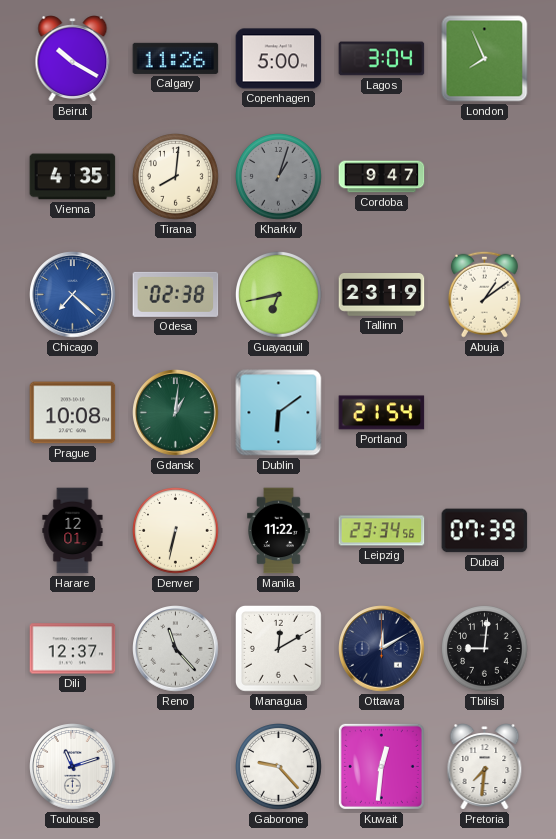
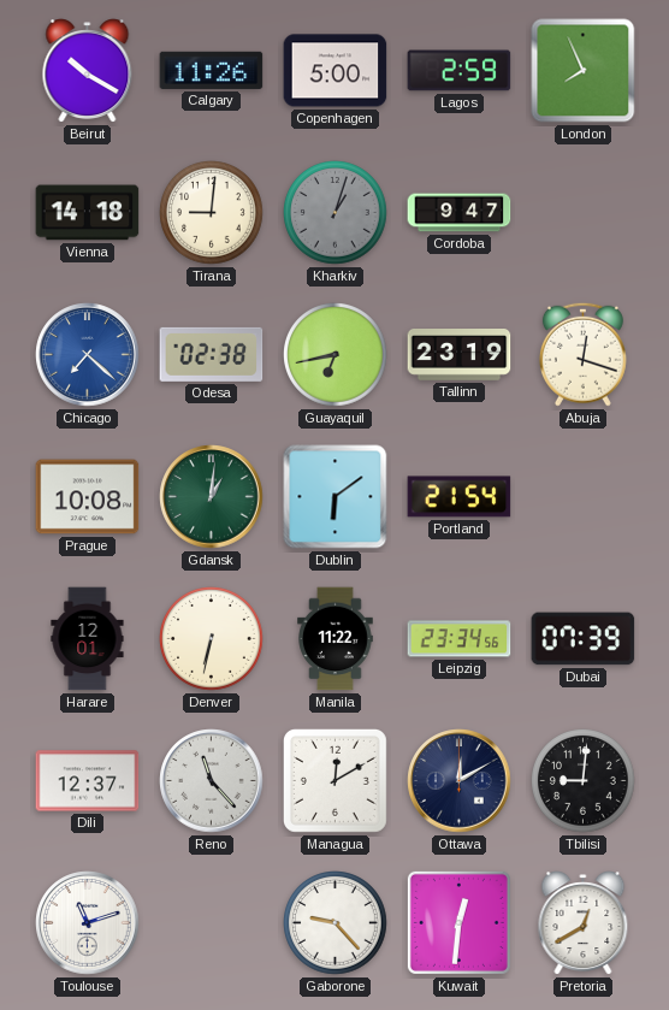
Lagos: 3:04 -> 2:59
Vienna: 4:35 -> 14:18
Tirana: 8:01 -> 9:01
Abuja: 1:09 -> 12:18
Pretoria: 7:31 -> 12:40
